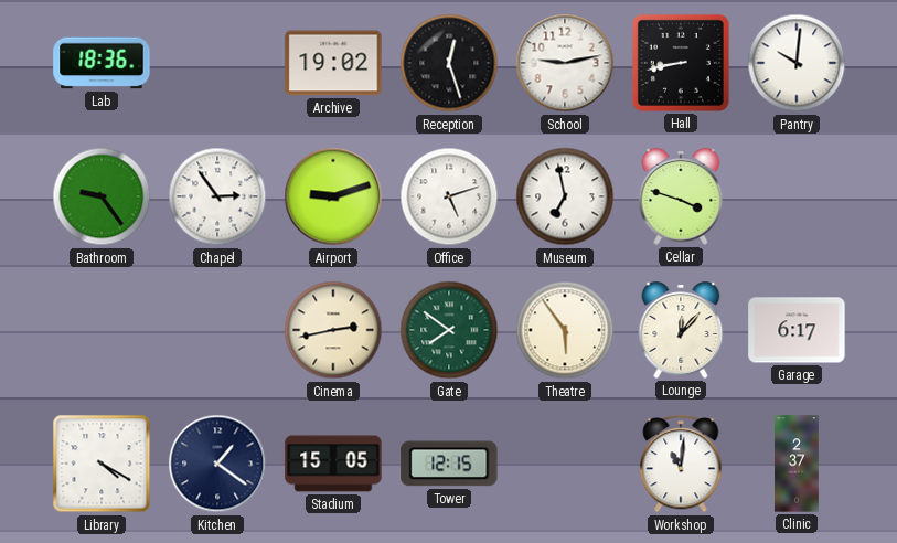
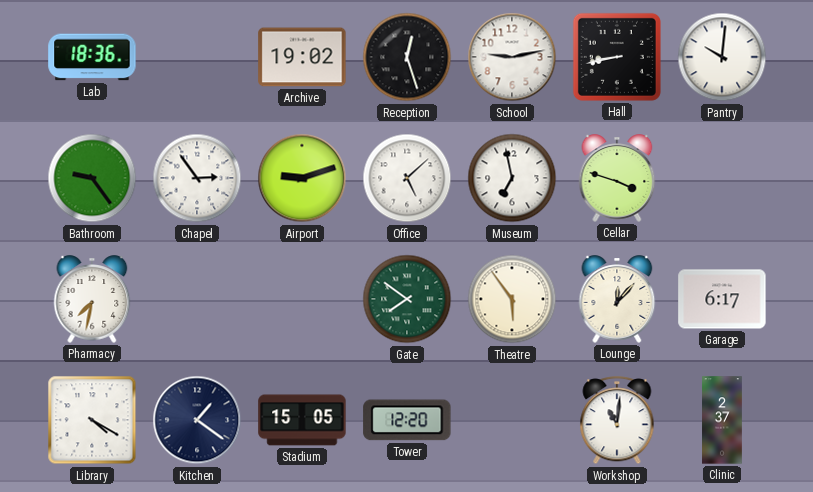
Office: 5:12 -> 5:08
Pharmacy: none -> 7:32
Cinema: 2:43 -> none
Tower: 12:15 -> 12:20
